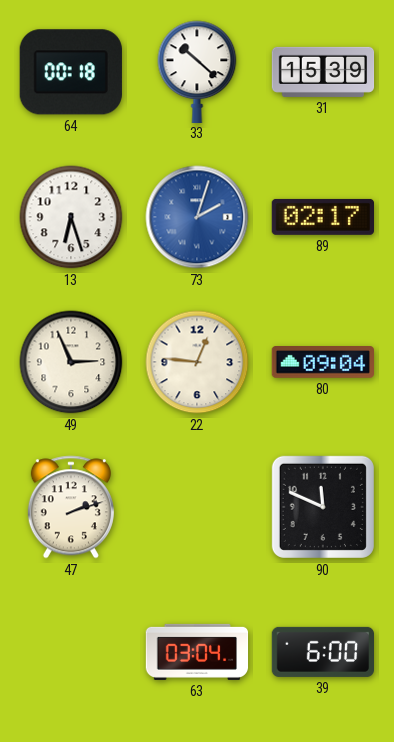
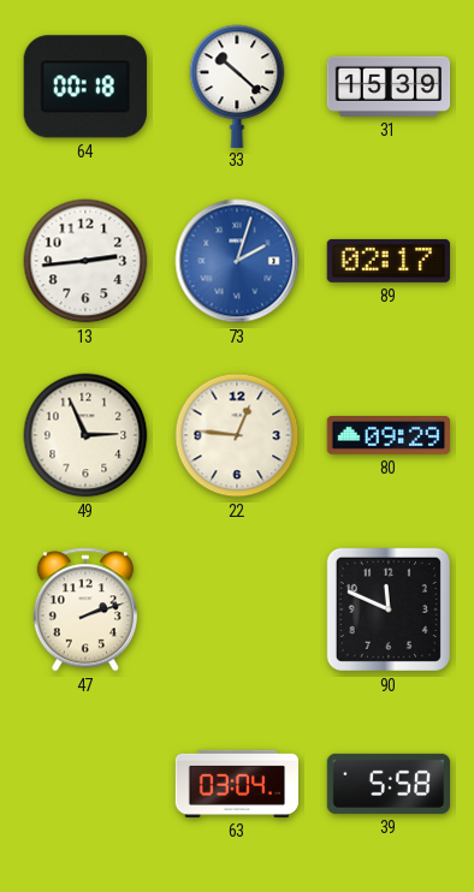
13: 6:27 -> 2:44
80: 09:04 -> 09:29
39: 6:00 -> 5:58
